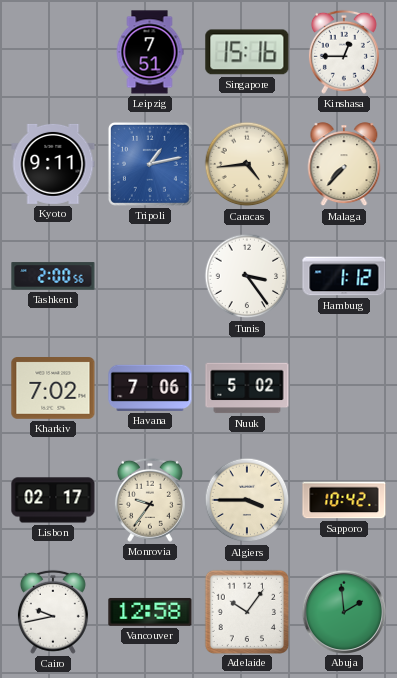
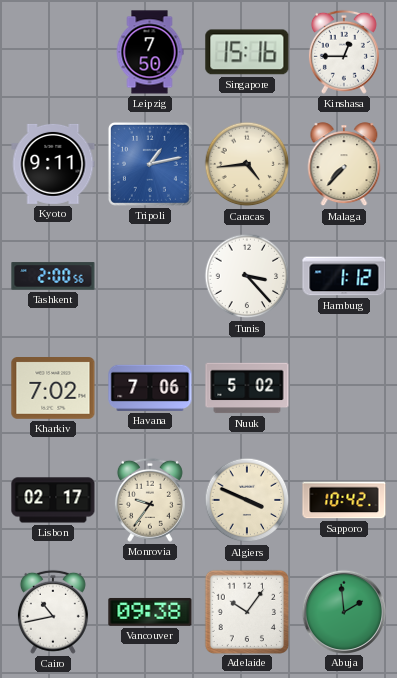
Leipzig: 7:51 -> 7:50
Tunis: 3:24 -> 3:23
Algiers: 3:45 -> 3:49
Cairo: 9:43 -> 10:43
Vancouver: 12:58 -> 09:38
